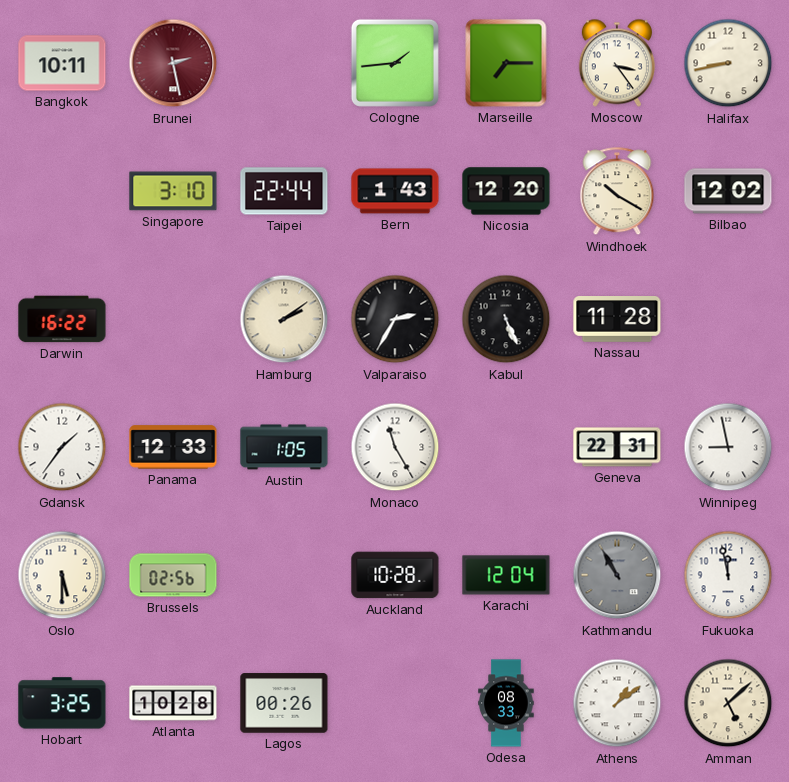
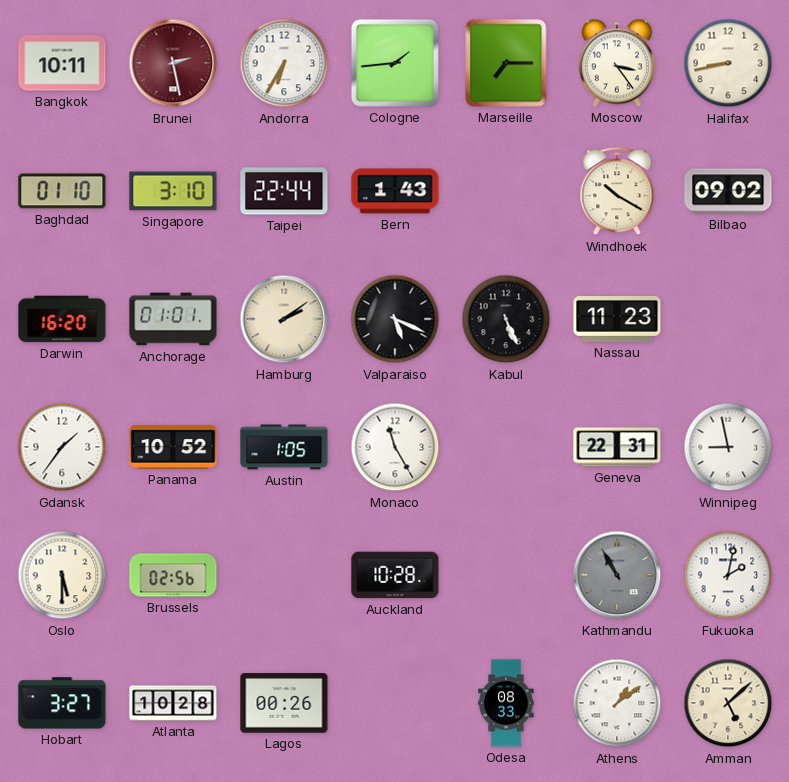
Andorra: none -> 6:35
Baghdad: none -> 01:10
Nicosia: 12:20 -> none
Bilbao: 12:02 -> 09:02
Darwin: 16:22 -> 16:20
Anchorage: none -> 01:01
Valparaiso: 2:35 -> 5:19
Nassau: 11:28 -> 11:23
Panama: 12:33 -> 10:52
Karachi: 12:04 -> none
Fukuoka: 11:58 -> 2:02
Hobart: 3:25 -> 3:27
